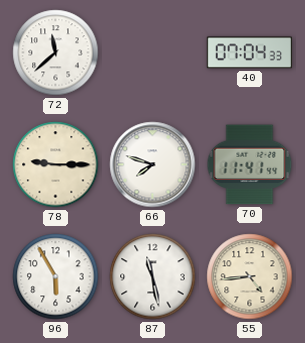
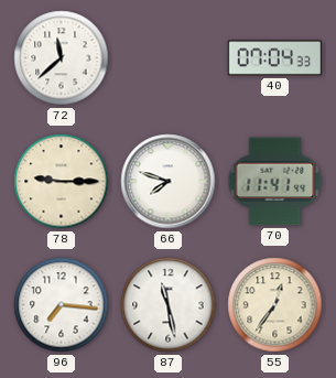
96: 5:55 -> 7:16
55: 4:44 -> 12:36
